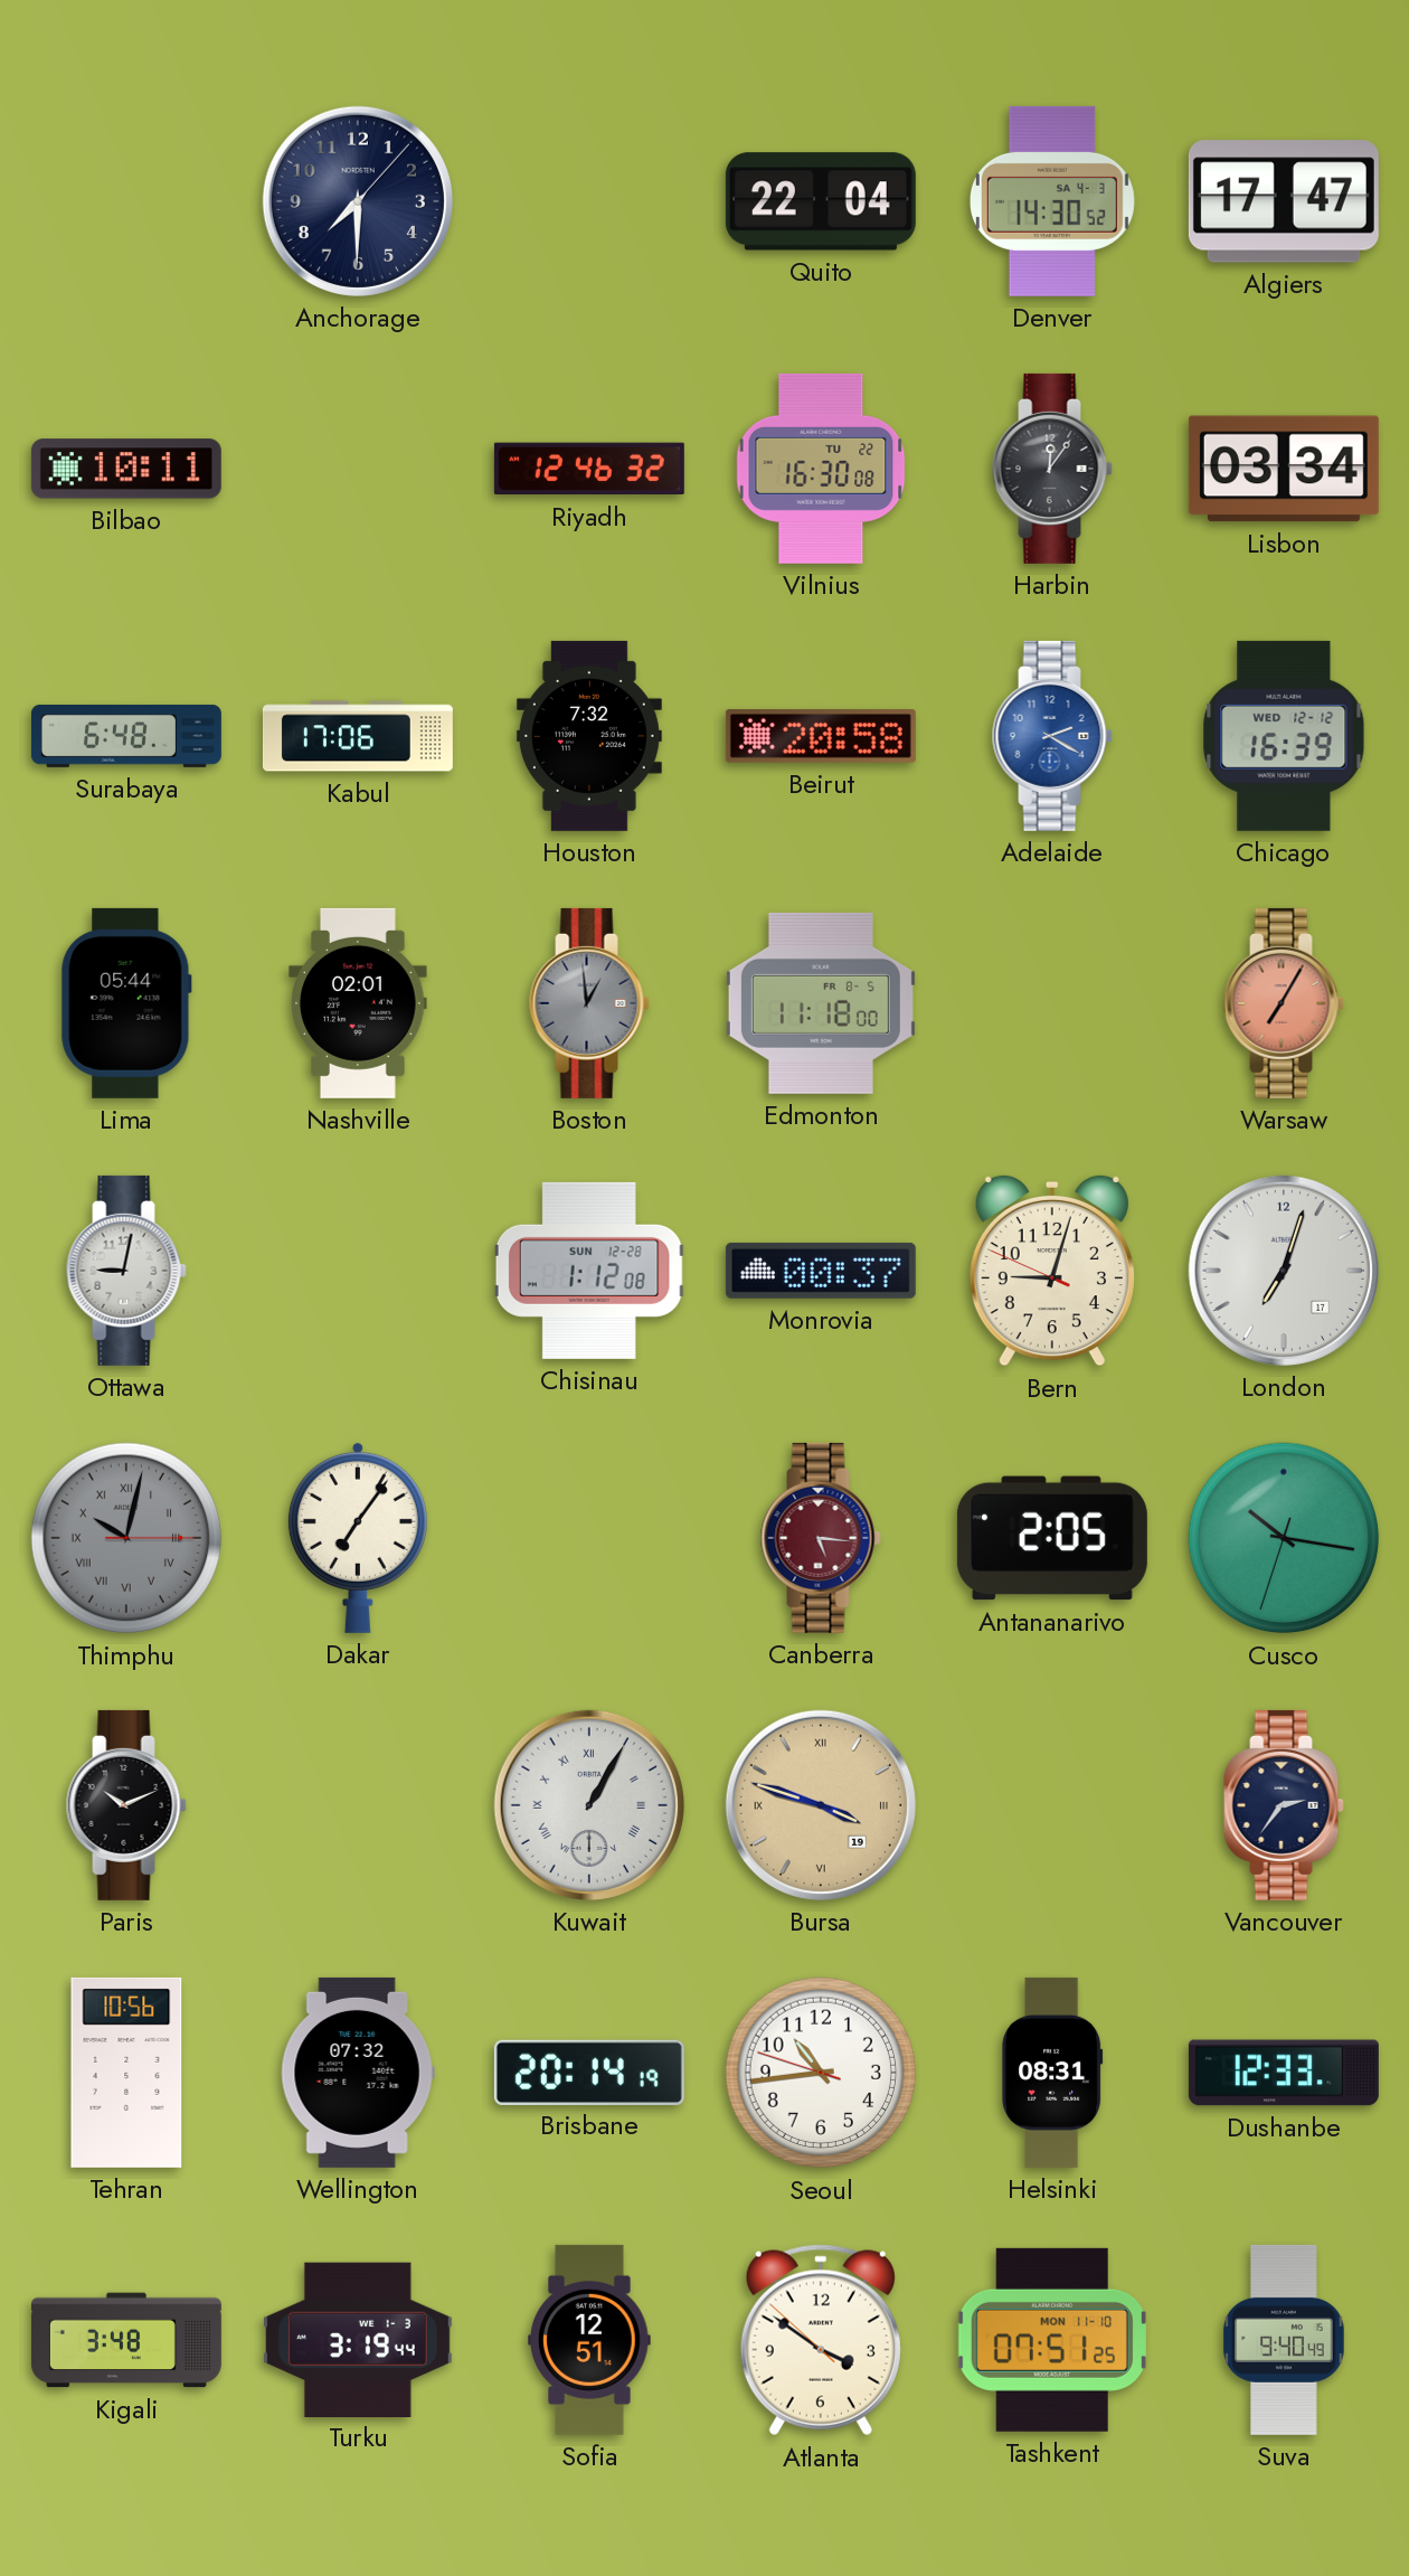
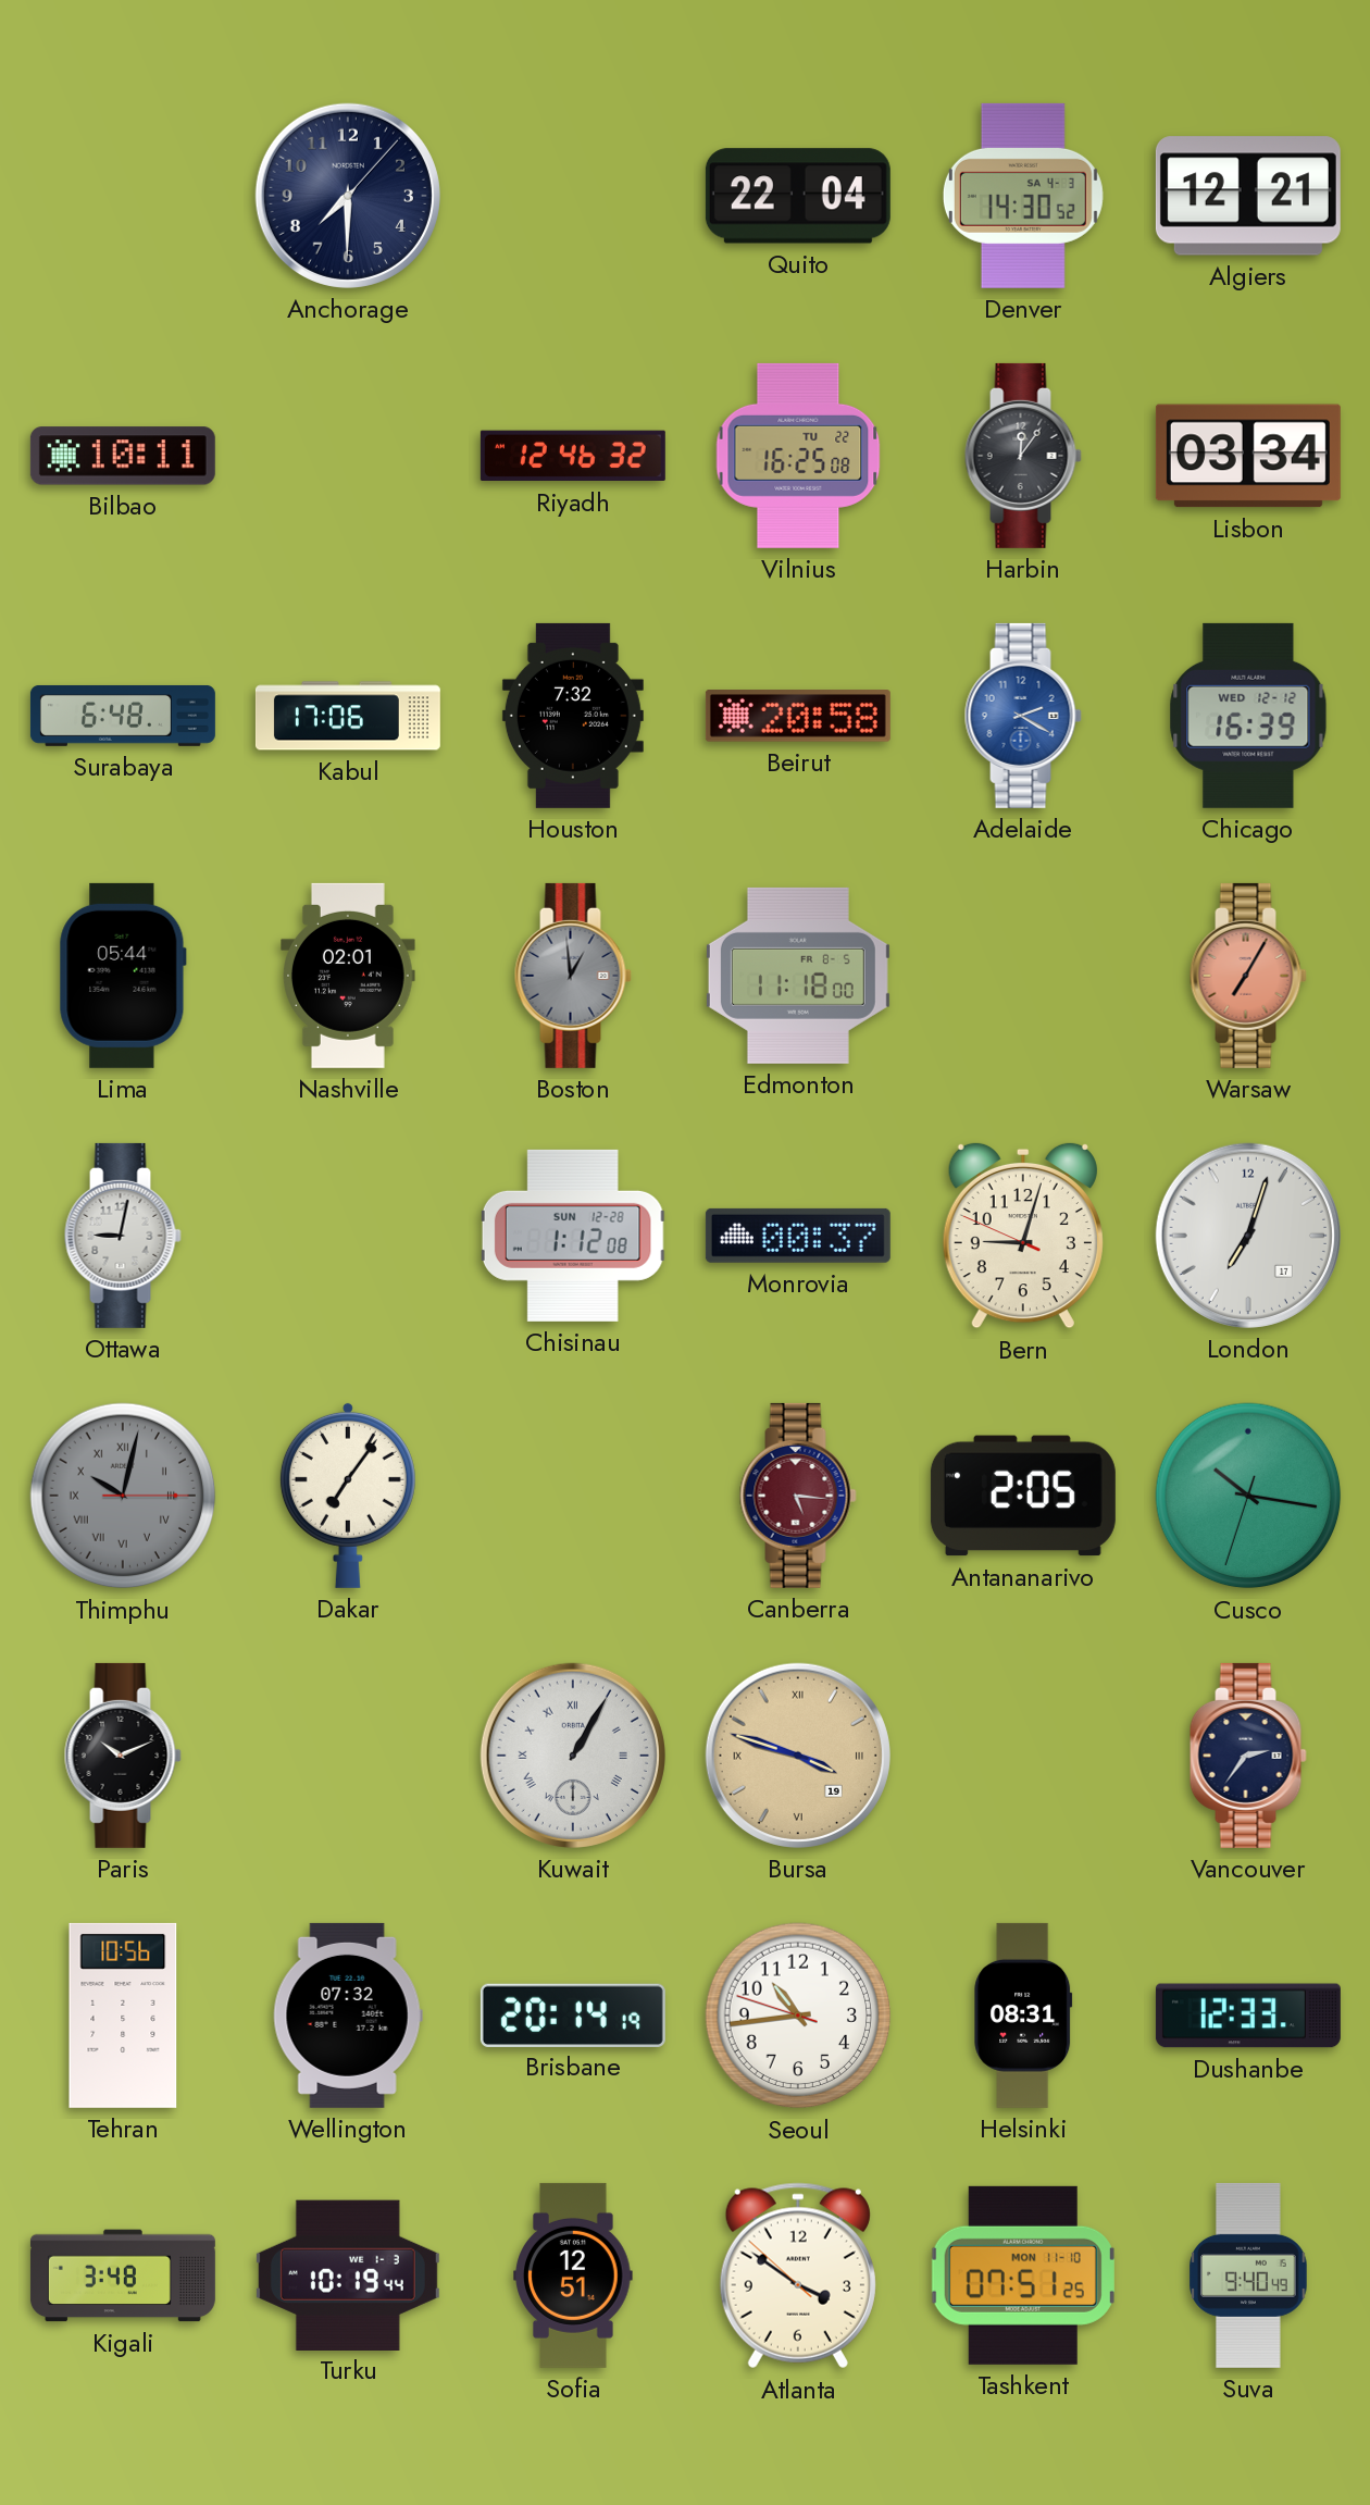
Algiers: 17:47 -> 12:21
Vilnius: 16:30 -> 16:25
Turku: 3:19 -> 10:19
